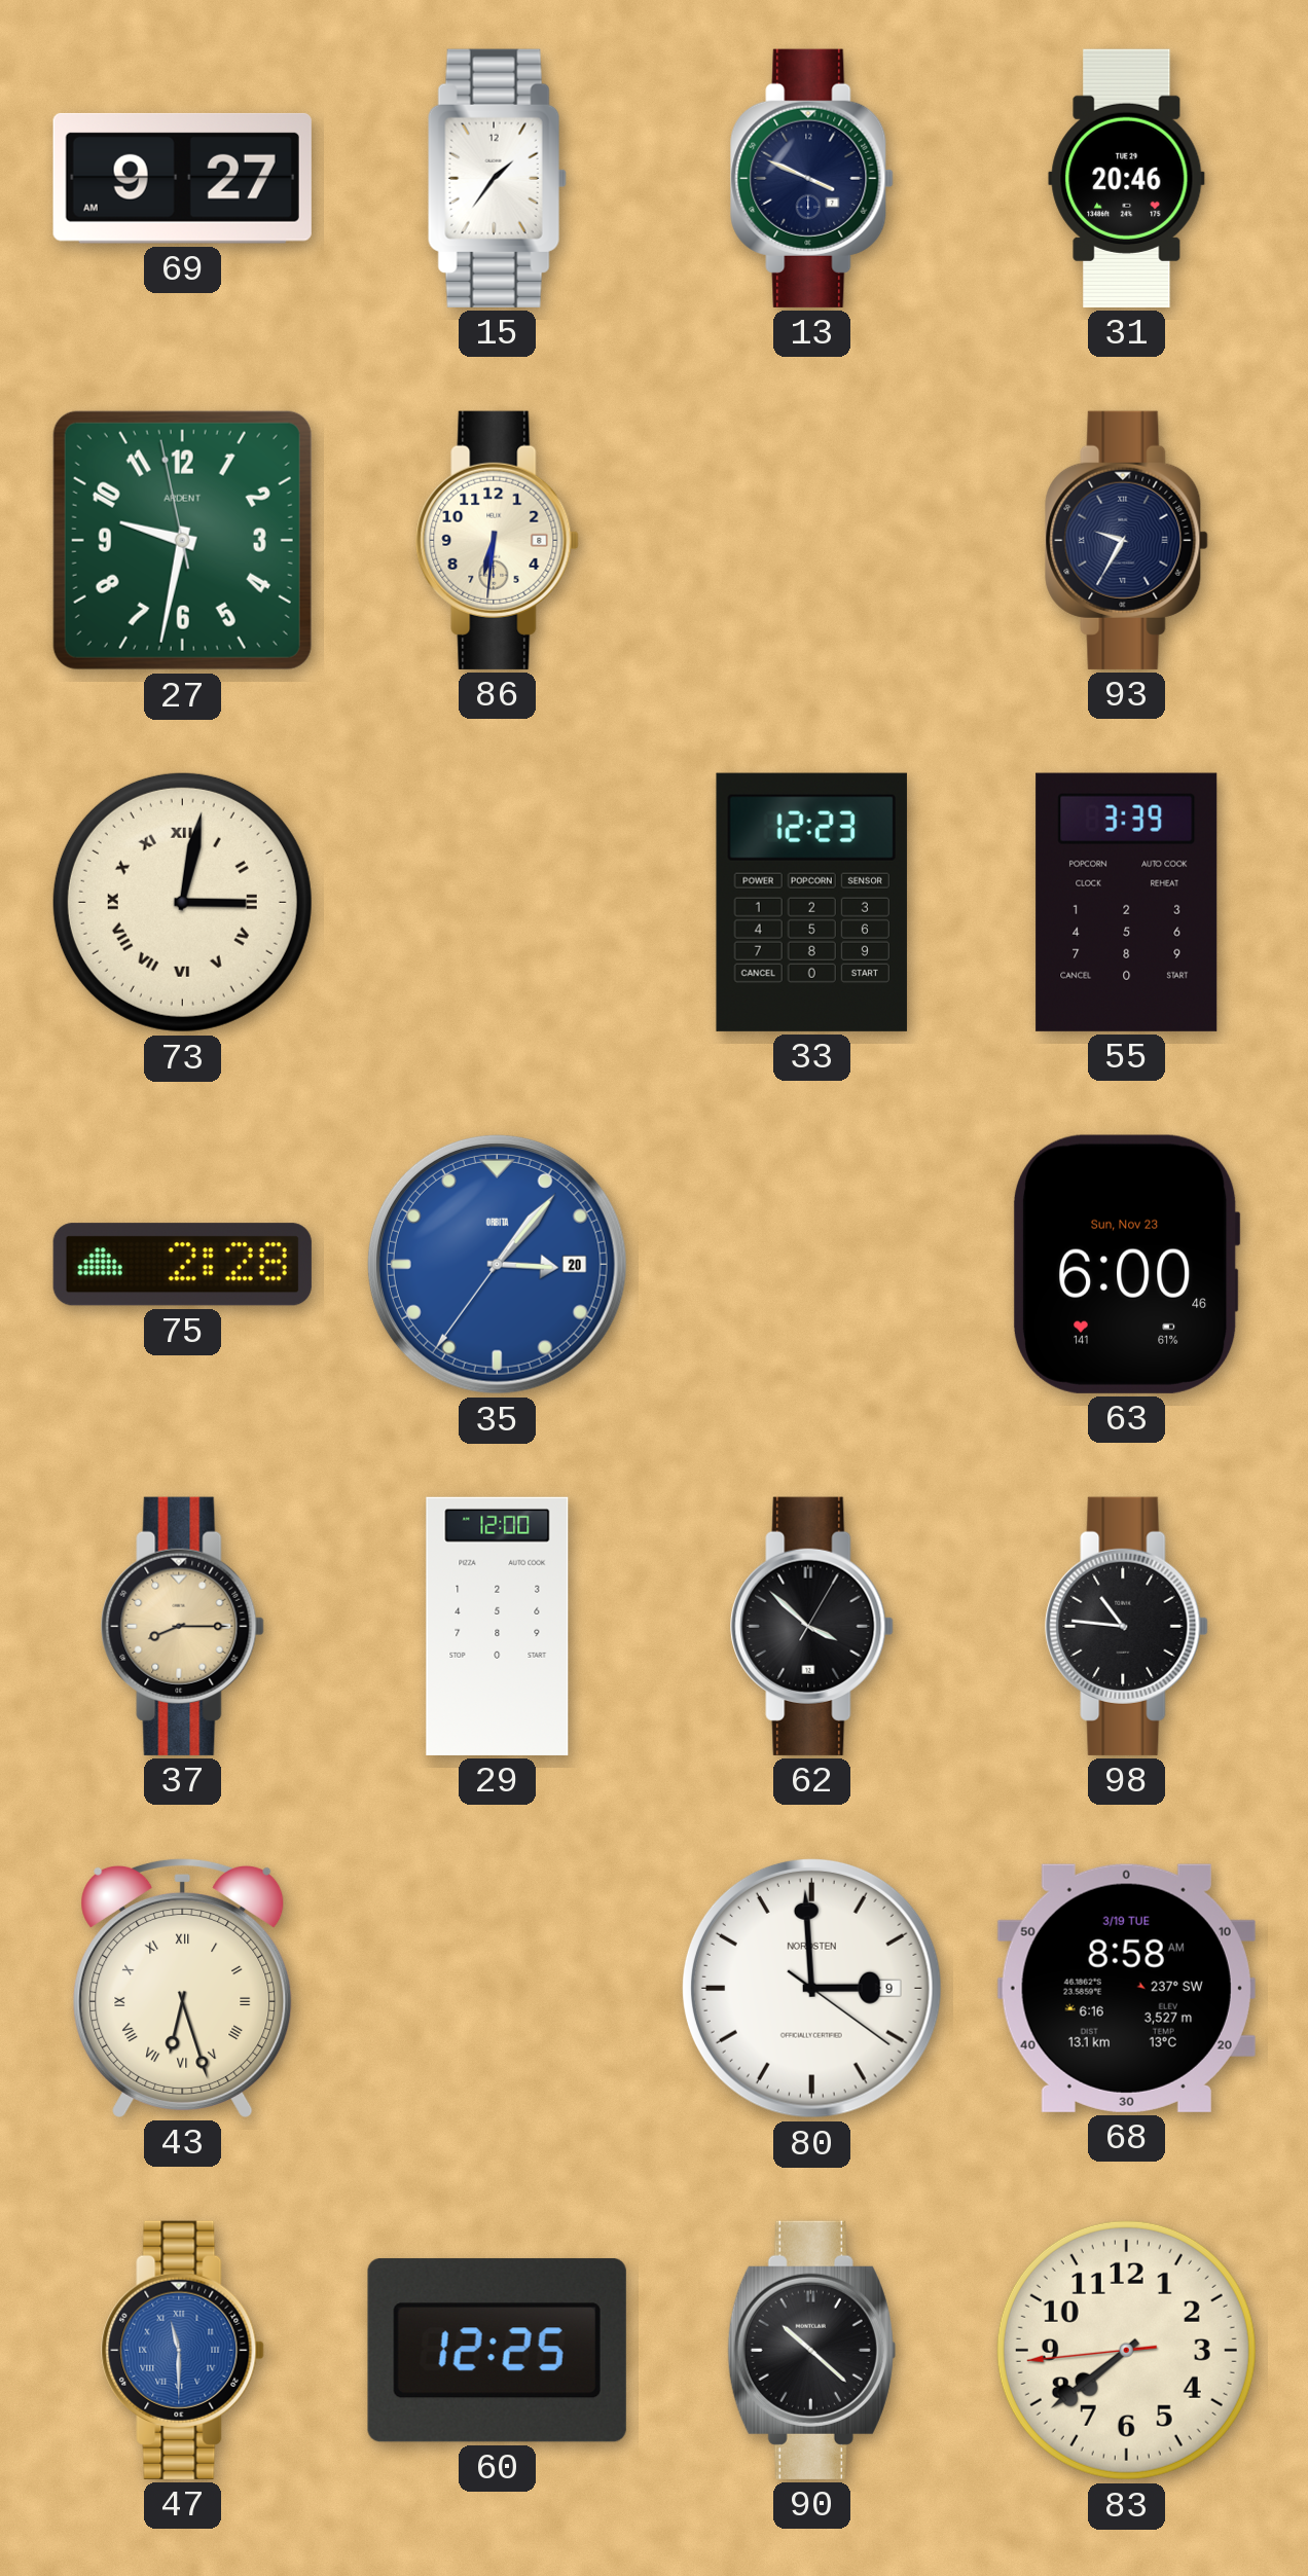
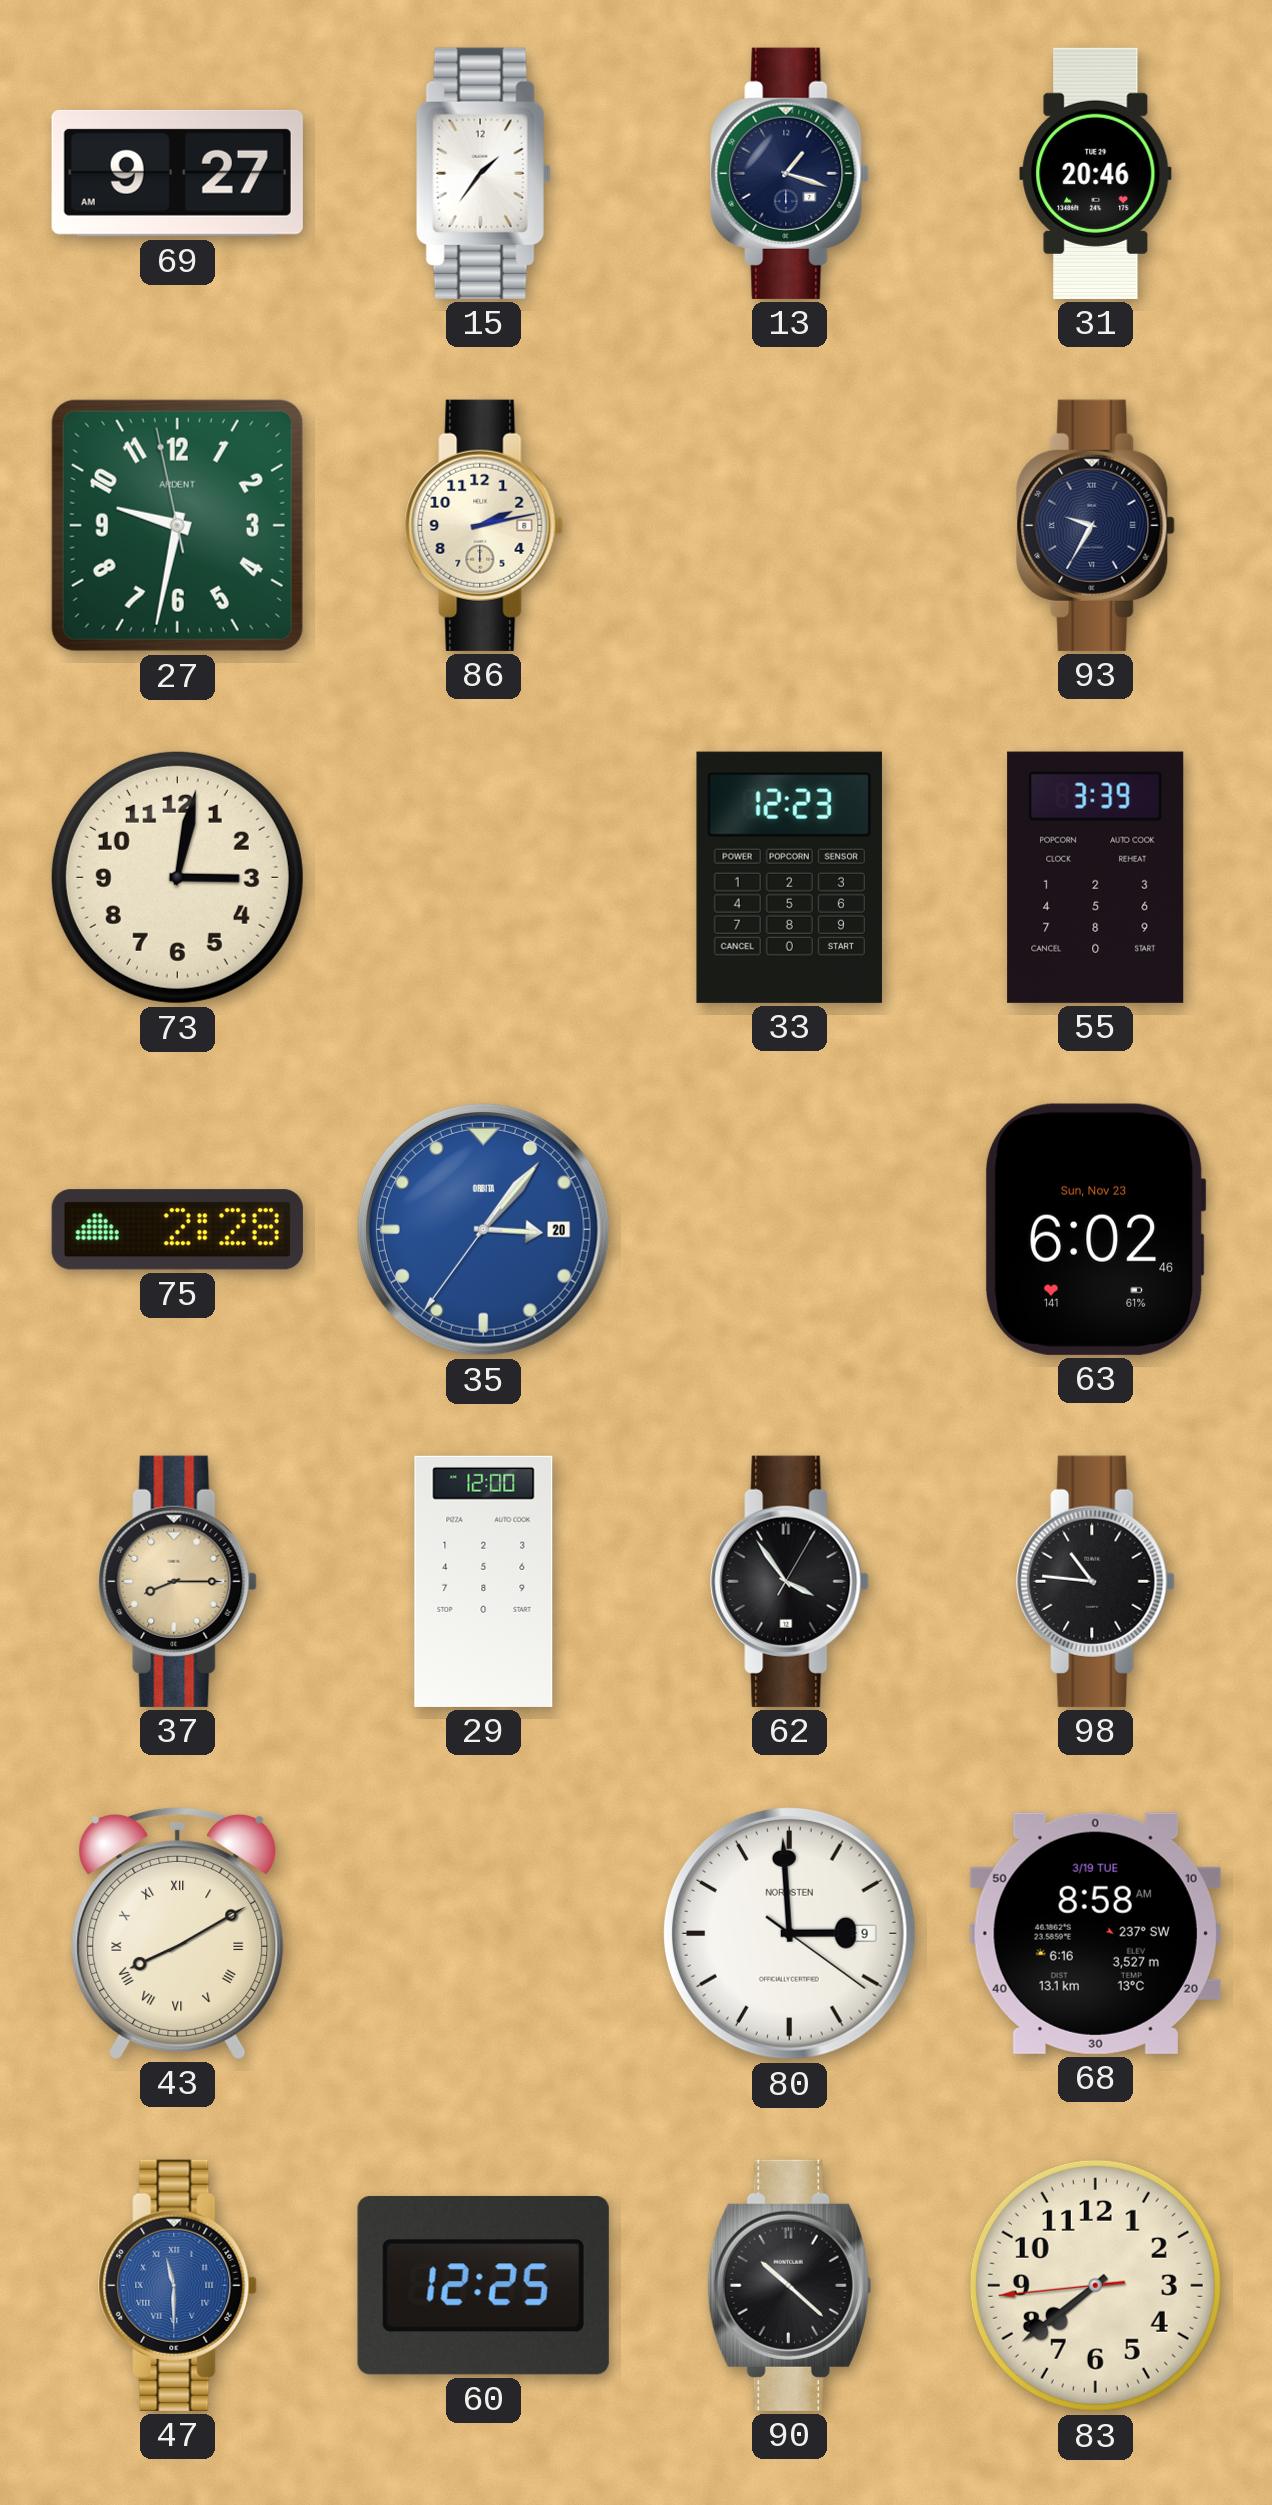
13: 3:49 -> 1:18
86: 6:31 -> 2:13
73 numerals: Roman -> Arabic
63: 6:00 -> 6:02
62: 3:52 -> 3:54
43: 6:27 -> 8:10
